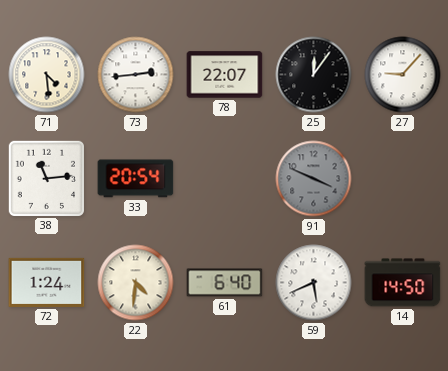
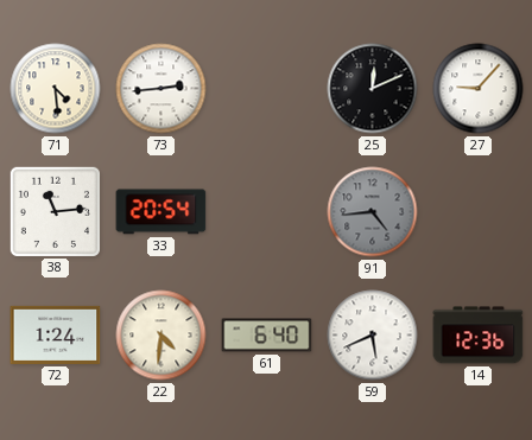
78: 22:07 -> none
25: 12:06 -> 12:11
91: 3:49 -> 4:44
14: 14:50 -> 12:36
